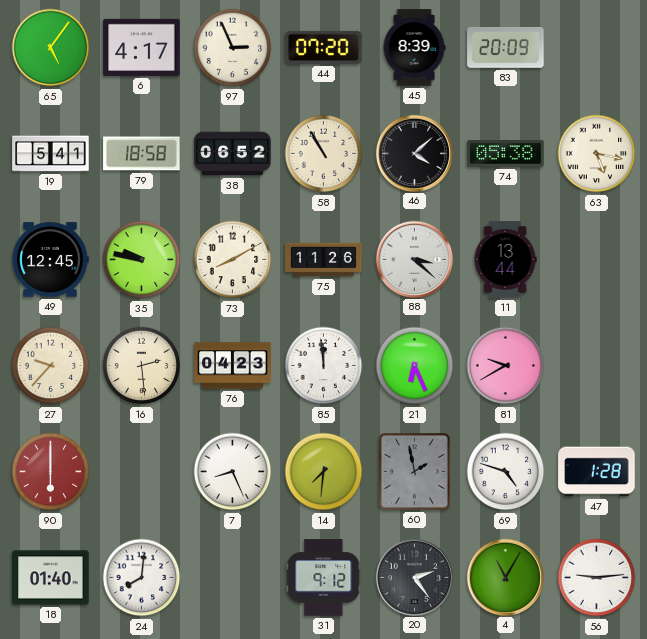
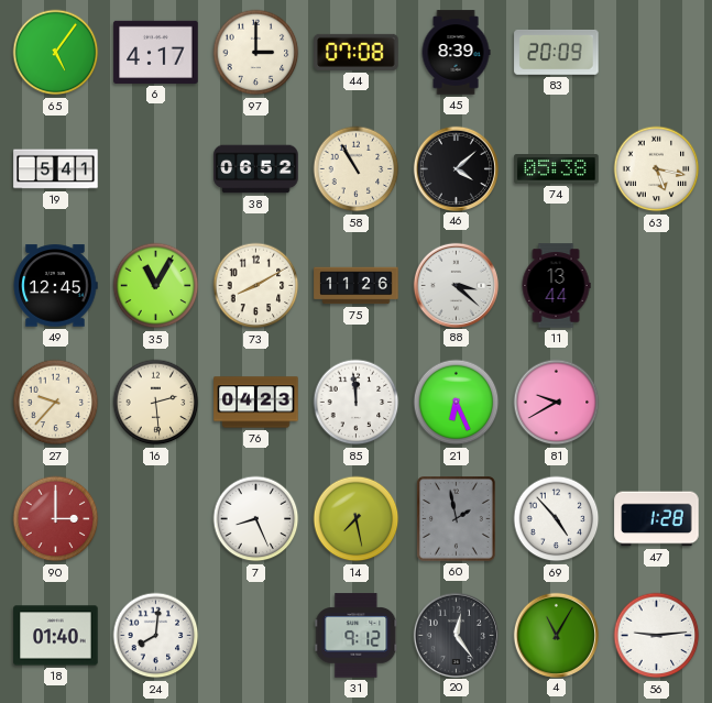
97: 2:56 -> 3:00
44: 07:20 -> 07:08
79: 18:58 -> none
35: 9:47 -> 11:05
90: 6:00 -> 3:00
14: 7:31 -> 7:28
69: 4:48 -> 4:53
20: 2:24 -> 12:24
